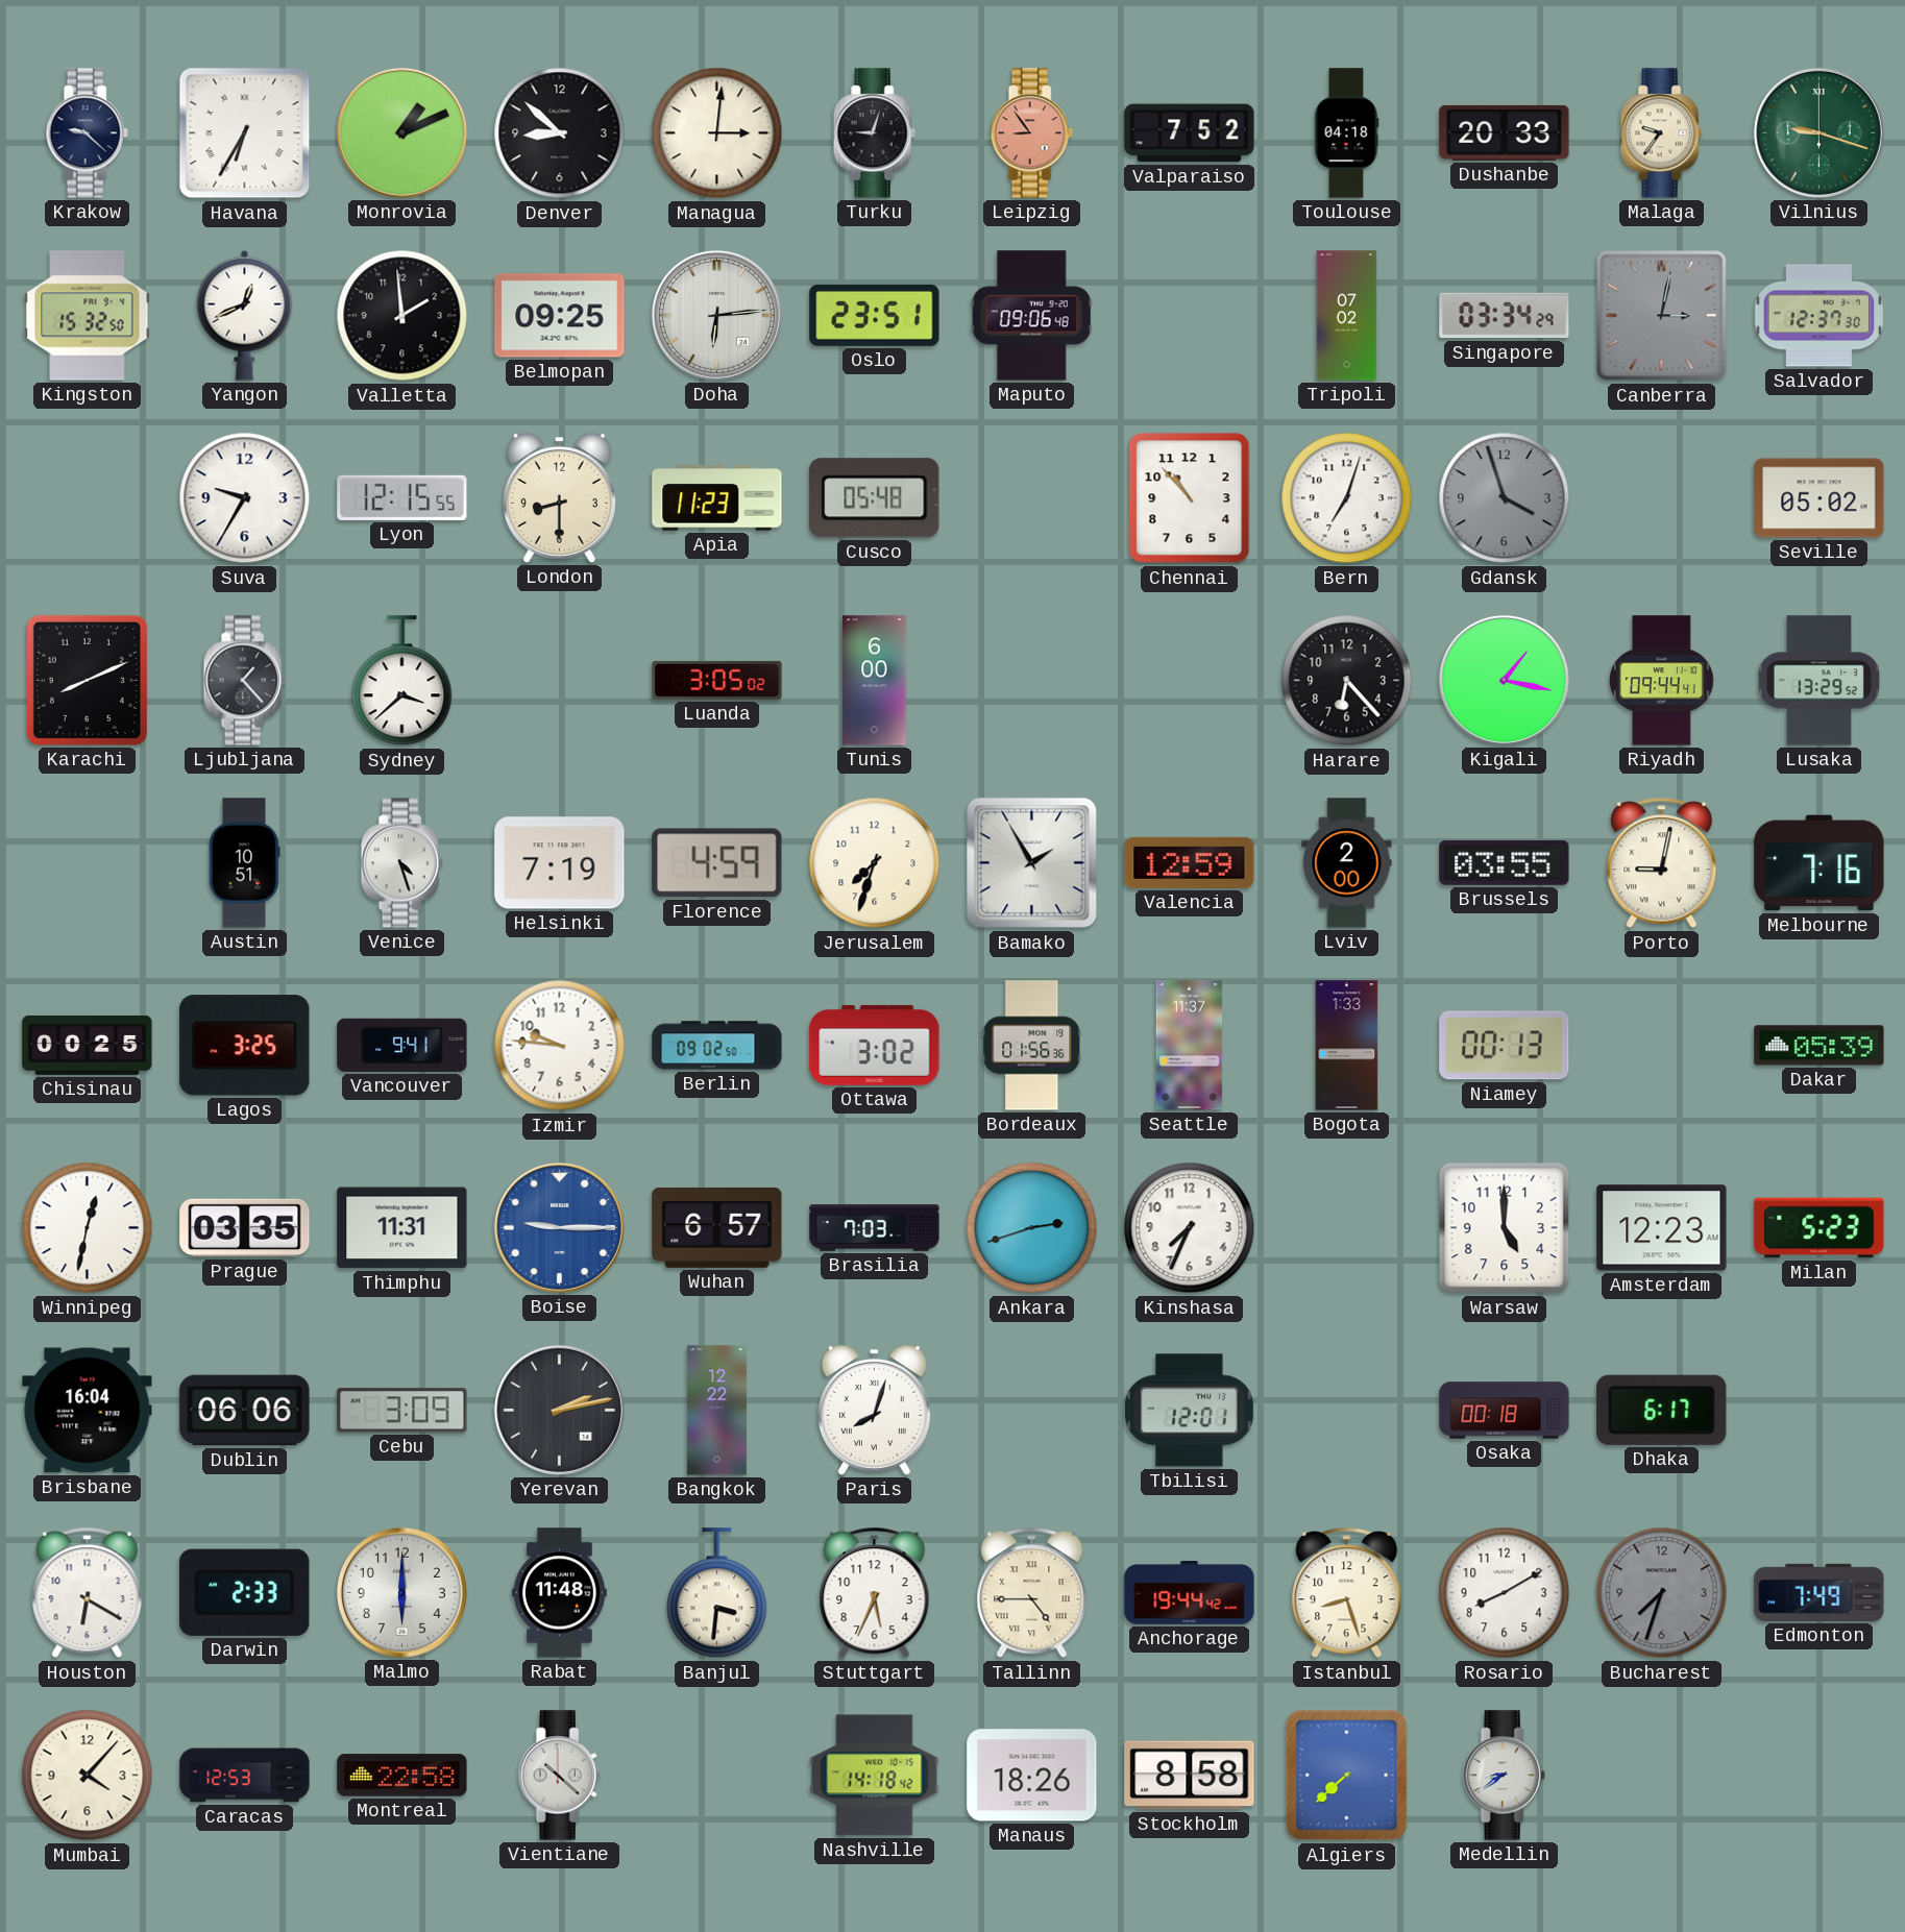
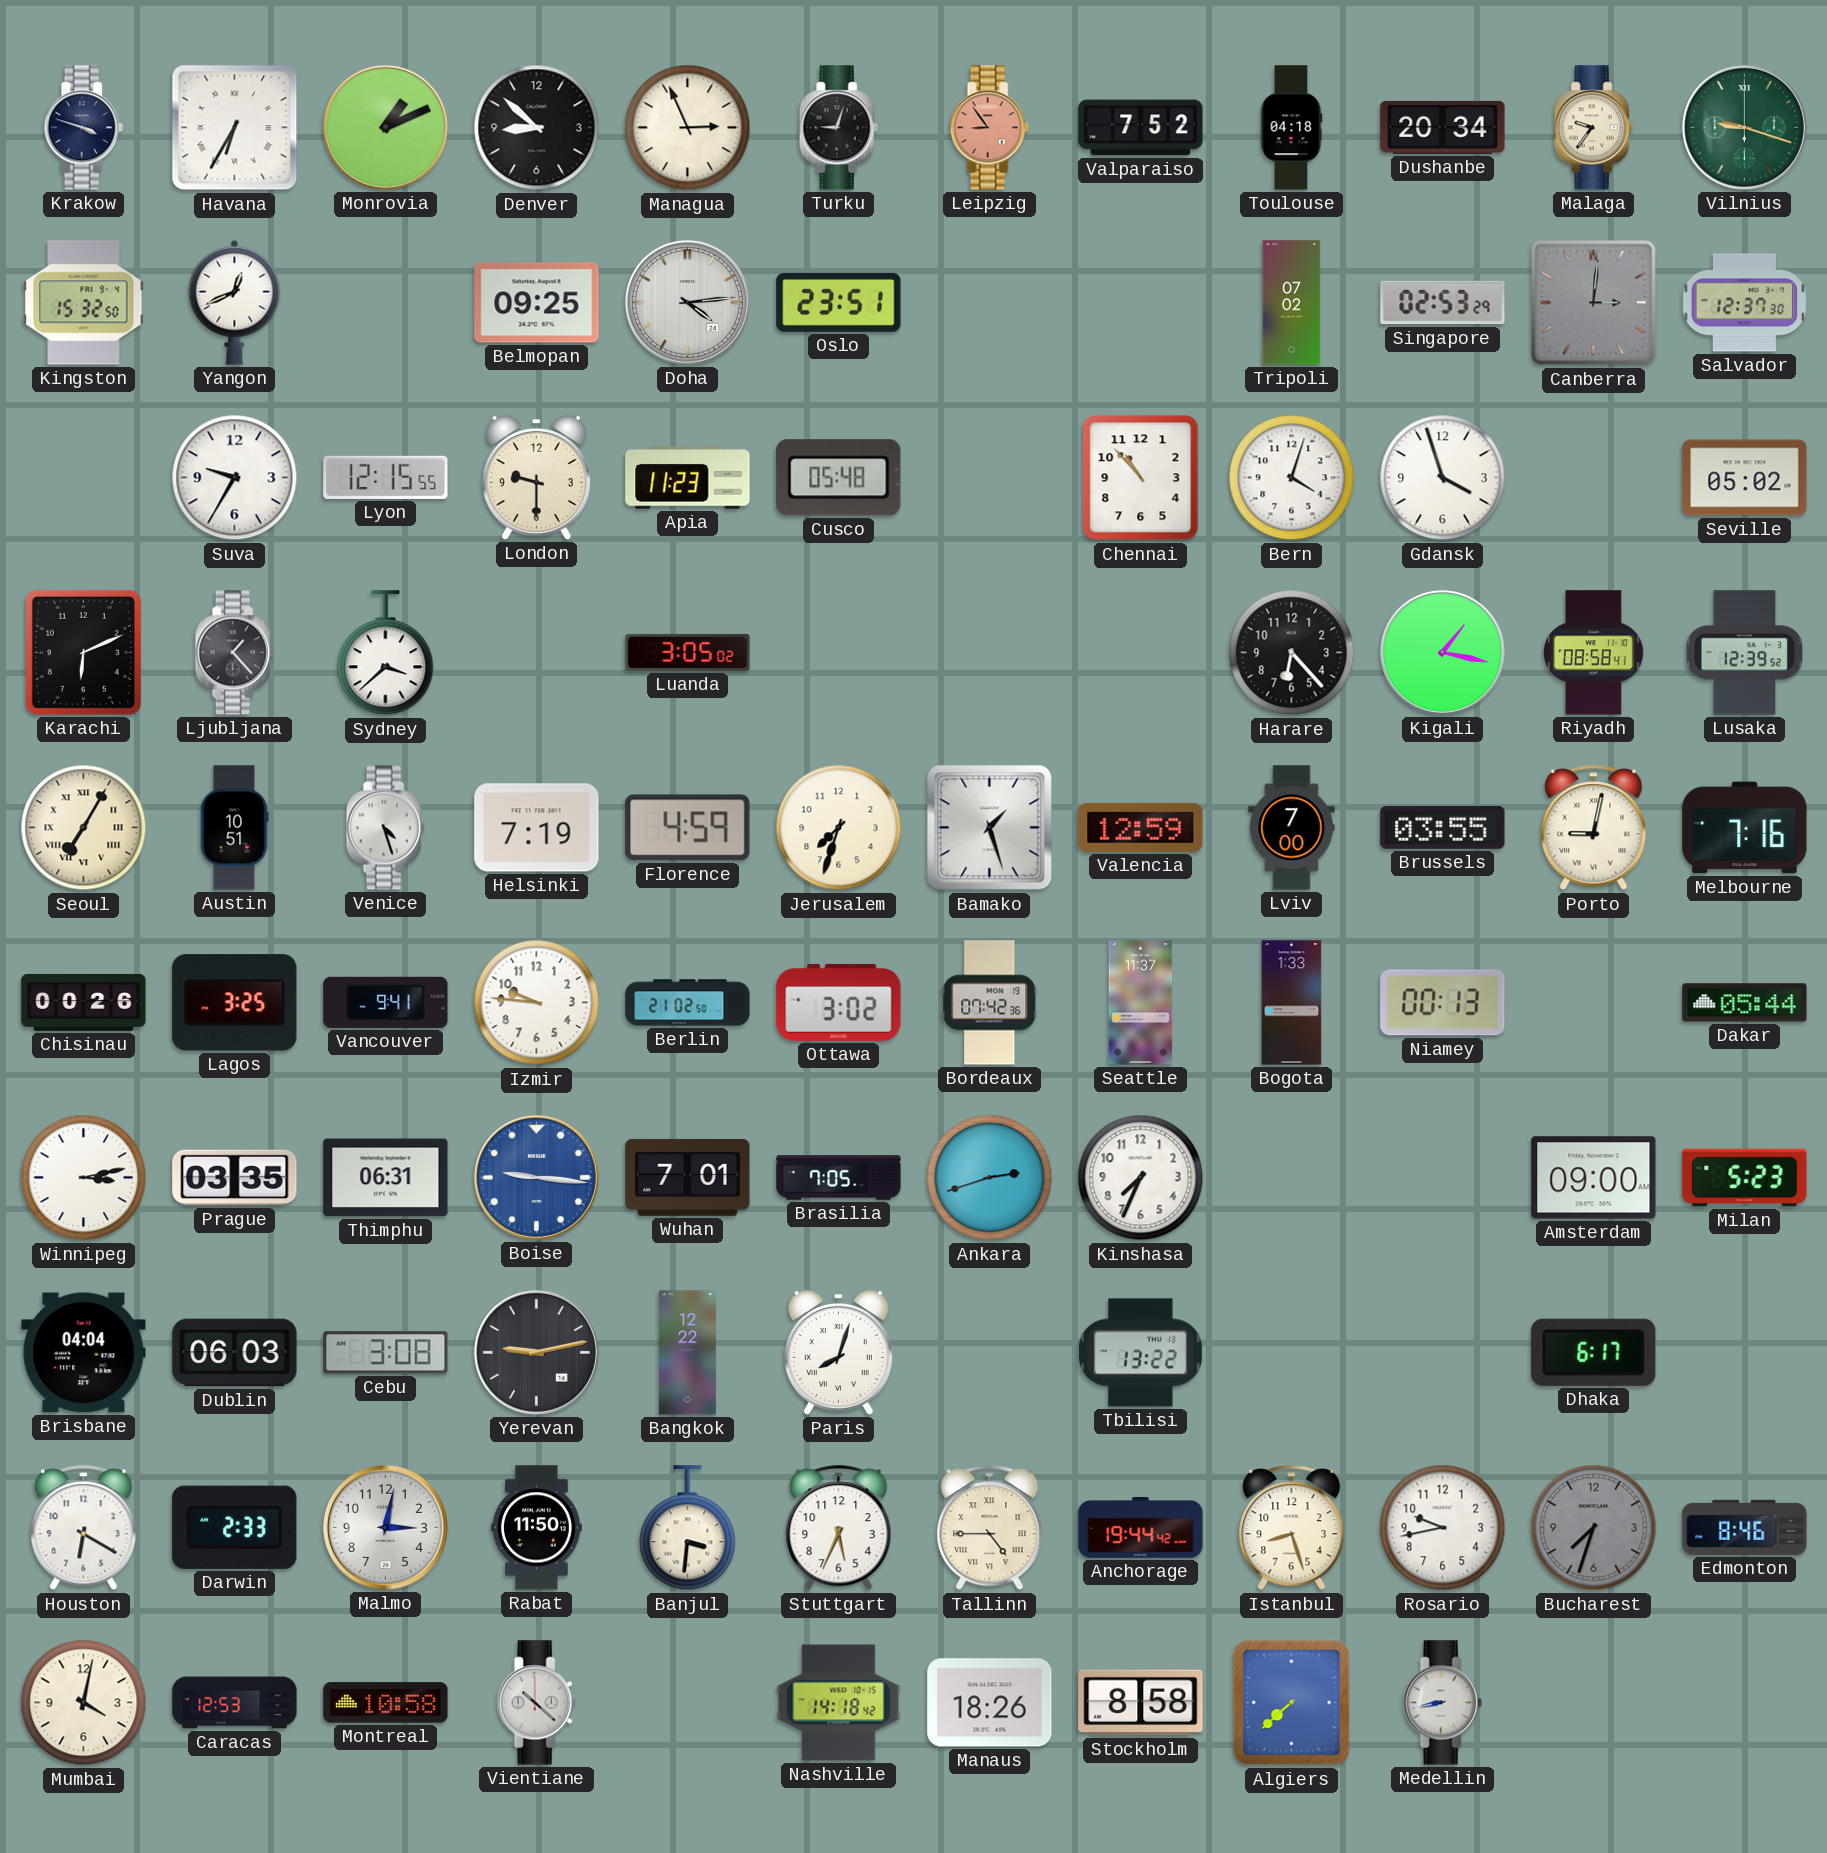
Krakow: 9:22 -> 3:48
Managua: 3:01 -> 2:56
Dushanbe: 20:33 -> 20:34
Valletta: 1:59 -> none
Doha: 6:14 -> 4:14
Maputo: 09:06 -> none
Singapore: 03:34 -> 02:53
Canberra: 3:02 -> 3:01
London: 8:30 -> 9:30
Bern: 7:03 -> 4:03
Gdansk dial: grey -> white
Karachi: 8:11 -> 6:11
Tunis: 6:00 -> none
Riyadh: 09:44 -> 08:58
Lusaka: 13:29 -> 12:39
Seoul: none -> 7:05
Bamako: 1:55 -> 1:27
Lviv: 2:00 -> 7:00
Chisinau: 00:25 -> 00:26
Berlin: 09:02 -> 21:02
Bordeaux: 01:56 -> 07:42
Dakar: 05:39 -> 05:44
Winnipeg: 12:32 -> 3:13
Thimphu: 11:31 -> 06:31
Boise: 9:15 -> 9:16
Wuhan: 6:57 -> 7:01
Brasilia: 7:03 -> 7:05
Warsaw: 5:00 -> none
Amsterdam: 12:23 -> 09:00
Brisbane: 16:04 -> 04:04
Dublin: 06:06 -> 06:03
Cebu: 3:09 -> 3:08
Yerevan: 2:13 -> 9:13
Tbilisi: 12:01 -> 13:22
Osaka: 00:18 -> none
Malmo: 6:00 -> 3:02
Rabat: 11:48 -> 11:50
Rosario: 8:10 -> 9:43
Edmonton: 7:49 -> 8:46
Mumbai: 4:07 -> 4:02
Montreal: 22:58 -> 10:58
Medellin: 8:39 -> 8:43
